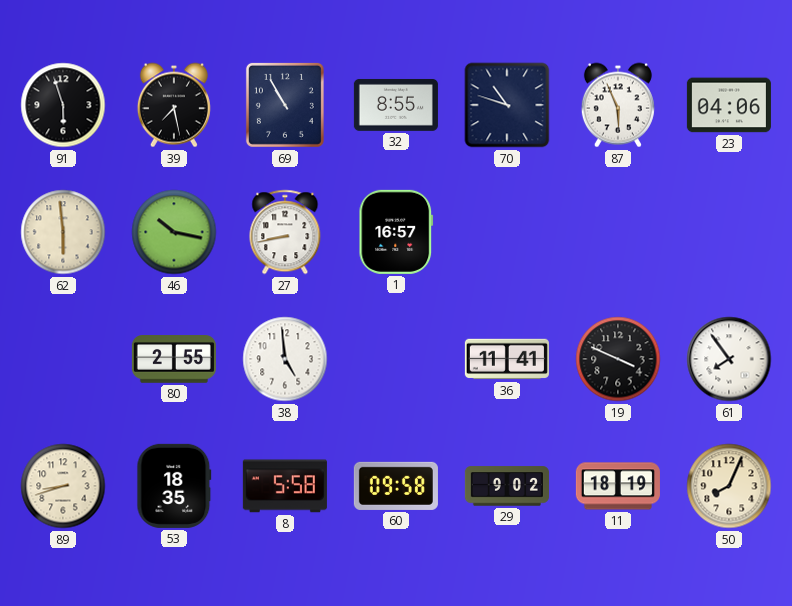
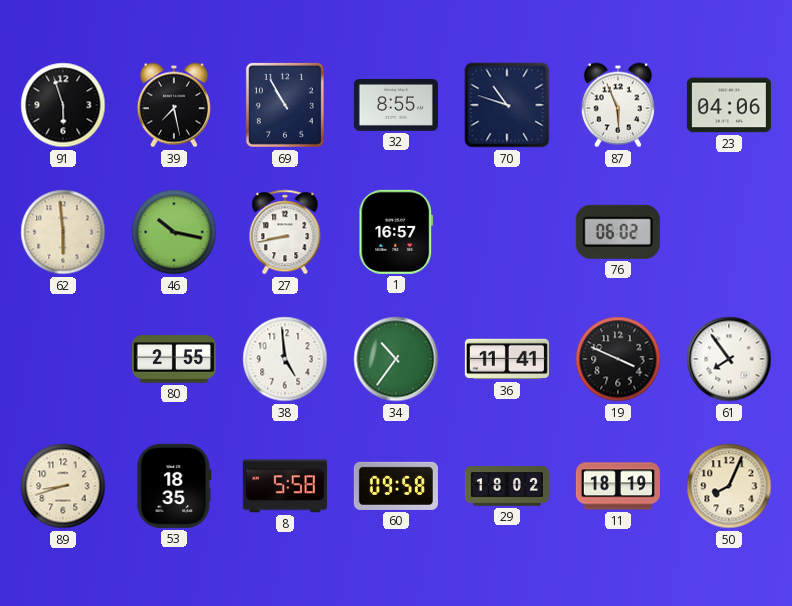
76: none -> 06:02
34: none -> 10:36
29: 9:02 -> 18:02
